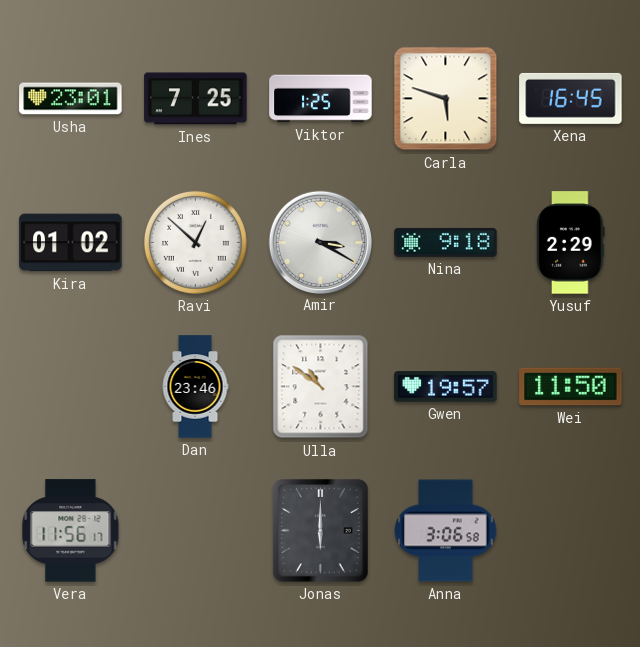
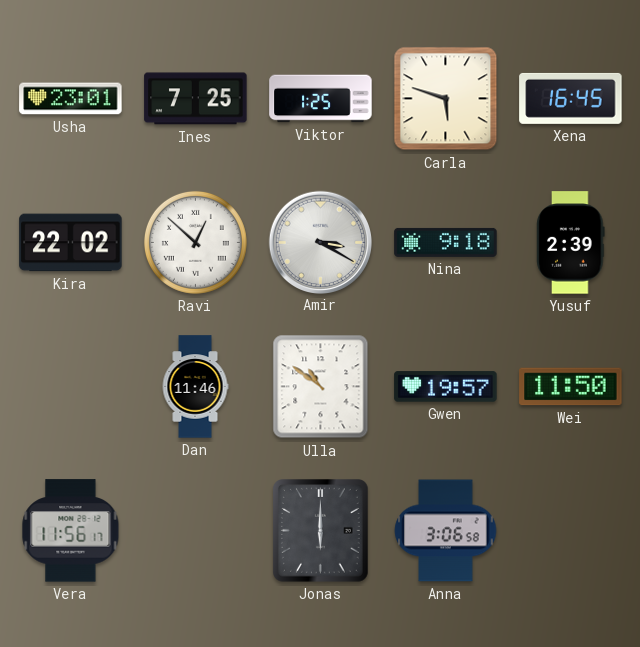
Kira: 01:02 -> 22:02
Yusuf: 2:29 -> 2:39
Dan: 23:46 -> 11:46
